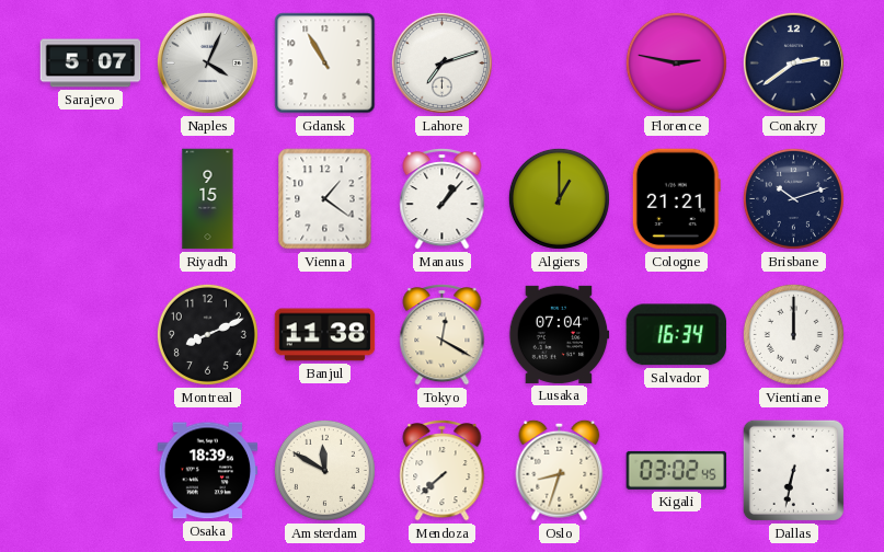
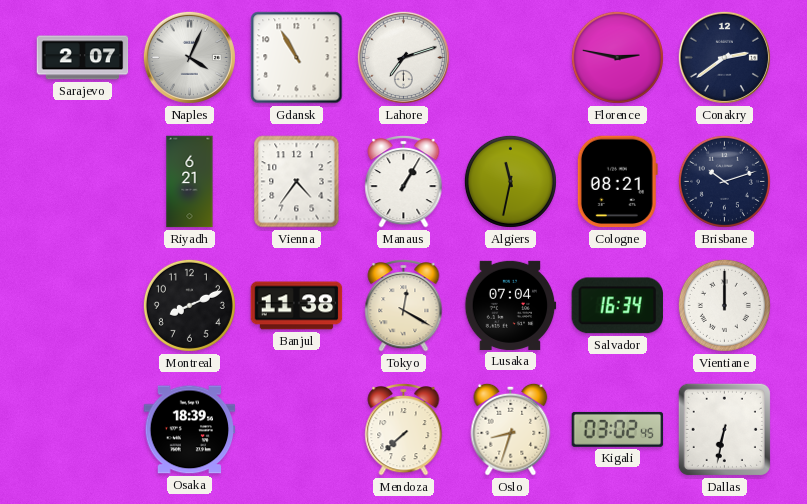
Sarajevo: 5:07 -> 2:07
Riyadh: 9:15 -> 6:21
Vienna: 1:21 -> 4:36
Manaus: 1:07 -> 1:05
Algiers: 1:00 -> 11:32
Cologne: 21:21 -> 08:21
Amsterdam: 11:50 -> none
